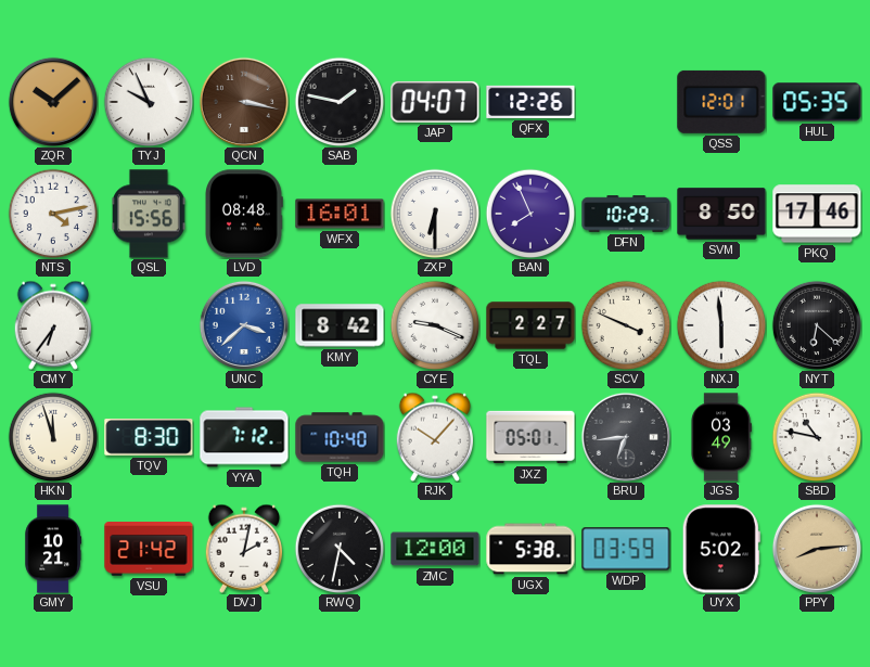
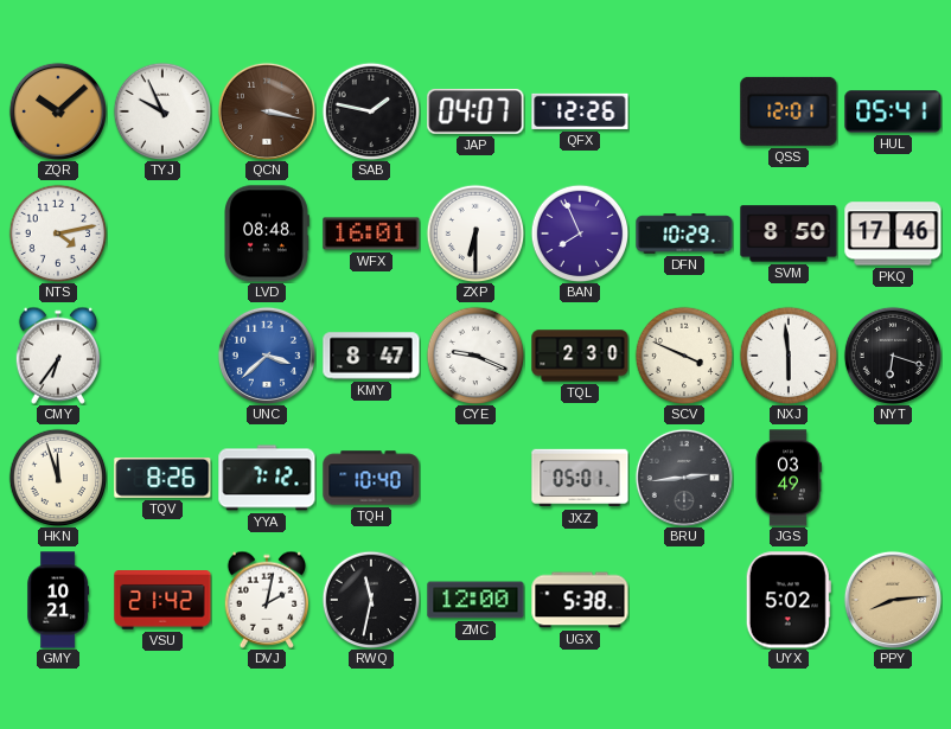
HUL: 05:35 -> 05:41
QSL: 15:56 -> none
KMY: 8:42 -> 8:47
TQL: 2:27 -> 2:30
NYT: 6:22 -> 6:18
TQV: 8:30 -> 8:26
RJK: 10:07 -> none
BRU: 6:44 -> 2:44
SBD: 10:47 -> none
RWQ: 4:32 -> 11:32
WDP: 03:59 -> none
